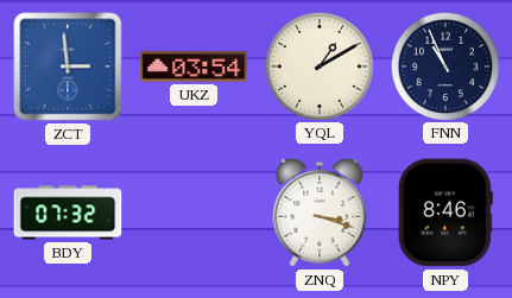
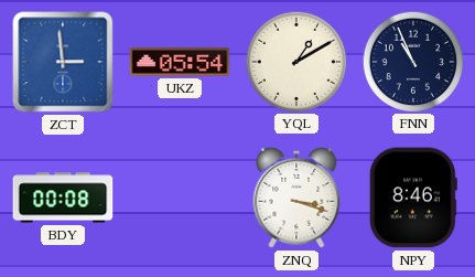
UKZ: 03:54 -> 05:54
BDY: 07:32 -> 00:08
